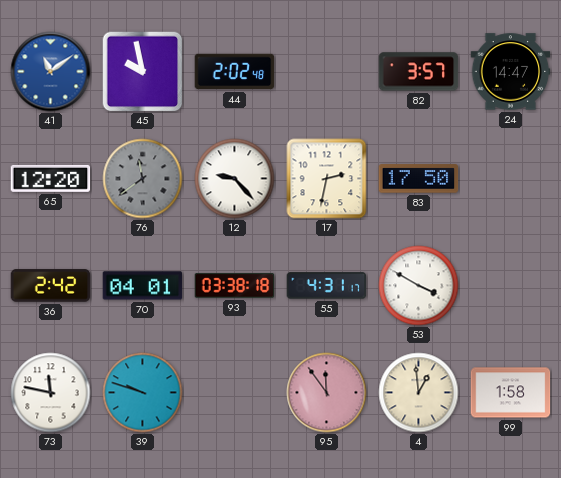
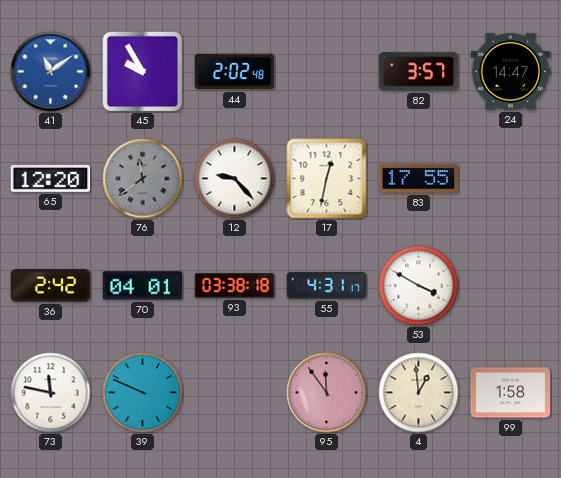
45: 9:58 -> 9:55
17: 2:32 -> 12:32
83: 17:50 -> 17:55
39: 9:48 -> 9:49
